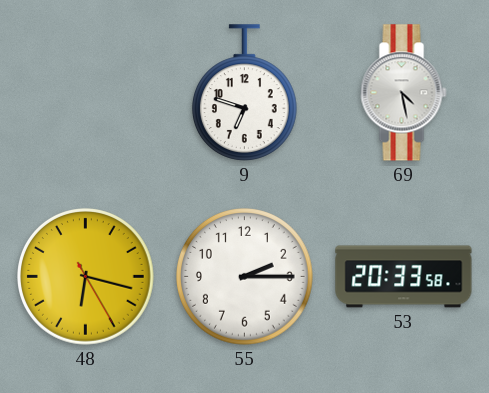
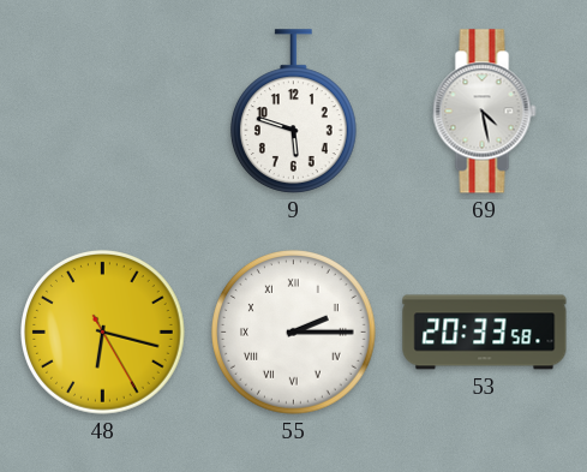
9: 6:48 -> 5:48
55 numerals: Arabic -> Roman
